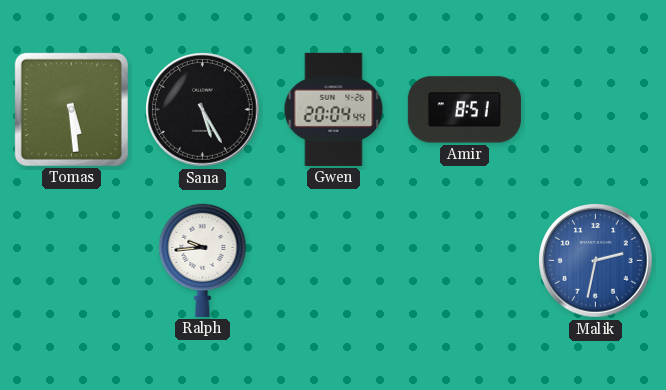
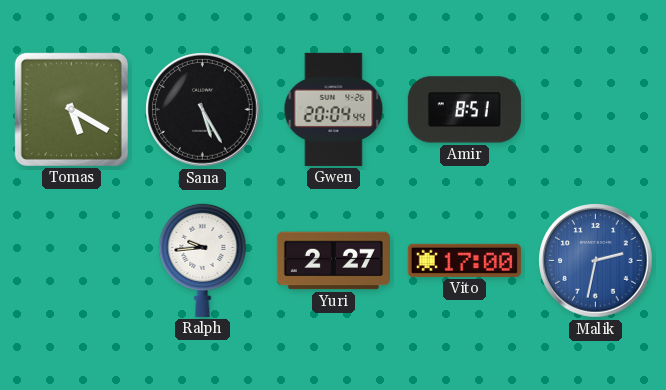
Tomas: 5:29 -> 5:20
Yuri: none -> 2:27
Vito: none -> 17:00
